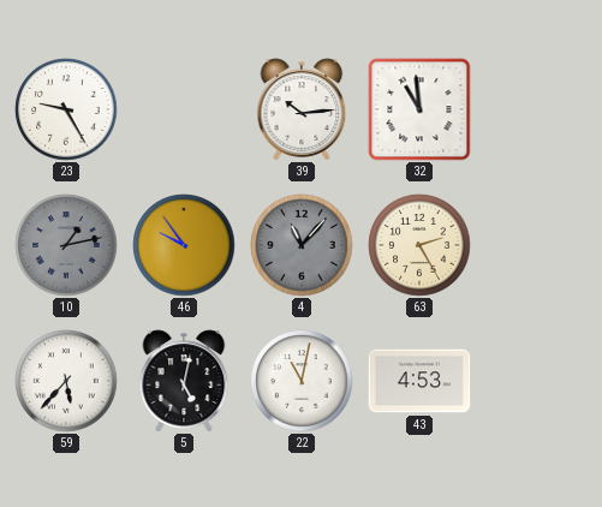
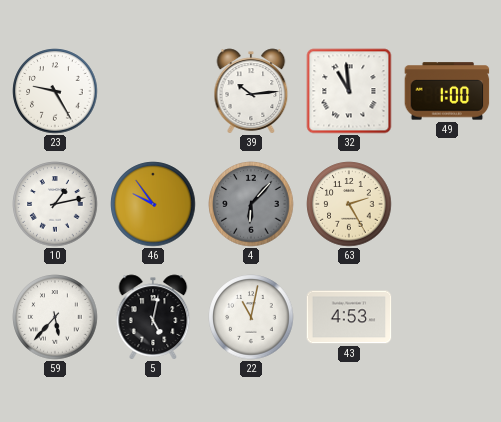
49: none -> 1:00
10 dial: grey -> white
4: 11:07 -> 6:07
